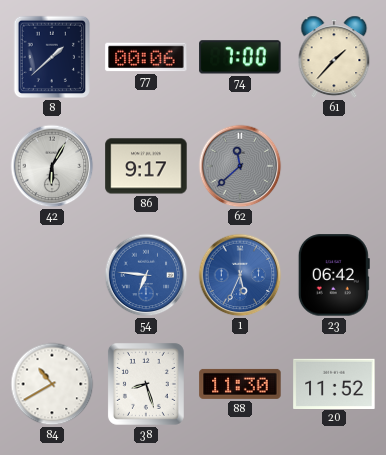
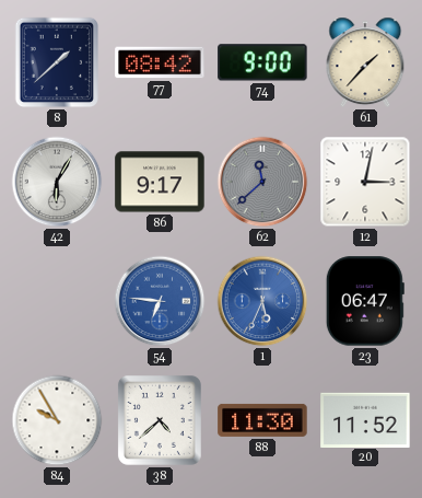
77: 00:06 -> 08:42
74: 7:00 -> 9:00
12: none -> 3:02
23: 06:42 -> 06:47
84: 10:40 -> 9:55
38: 8:27 -> 4:38
